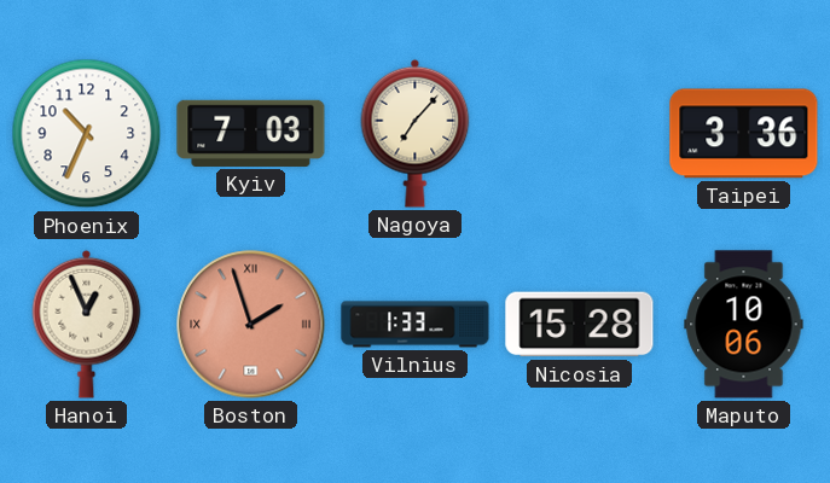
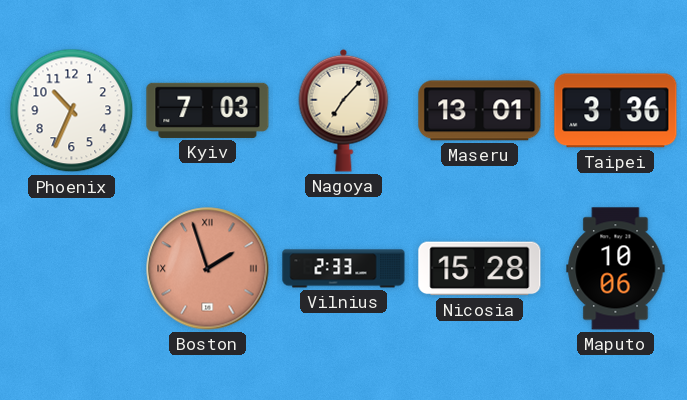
Maseru: none -> 13:01
Hanoi: 12:56 -> none
Vilnius: 1:33 -> 2:33
